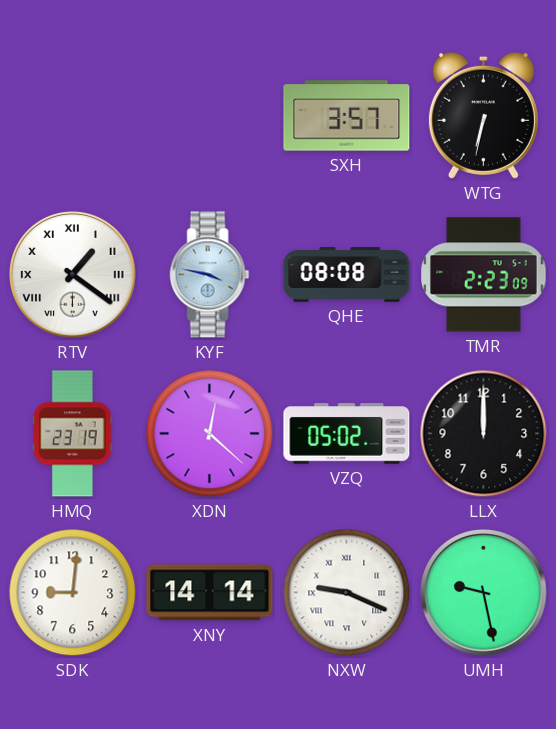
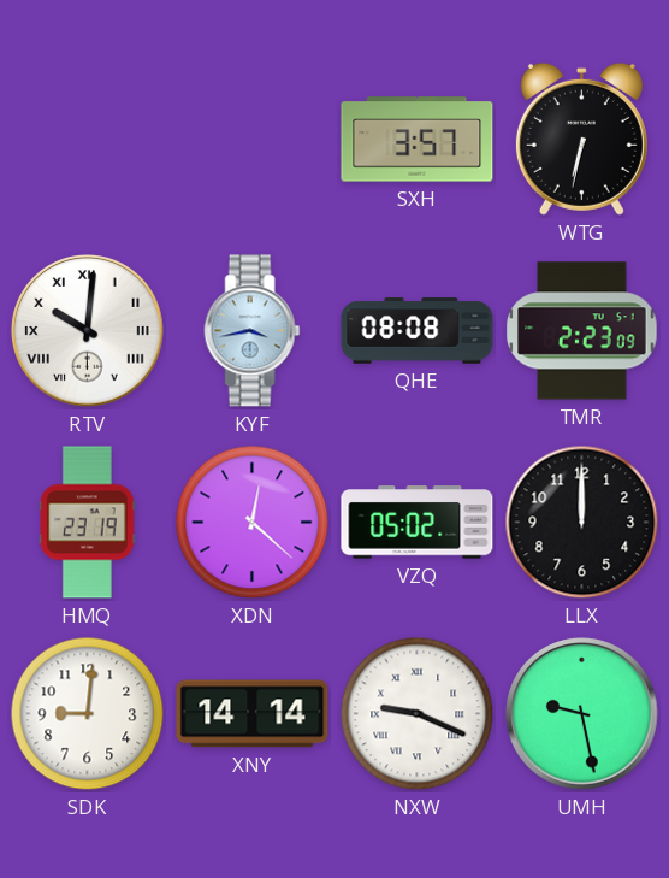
RTV: 1:21 -> 10:01
KYF: 3:47 -> 3:43
